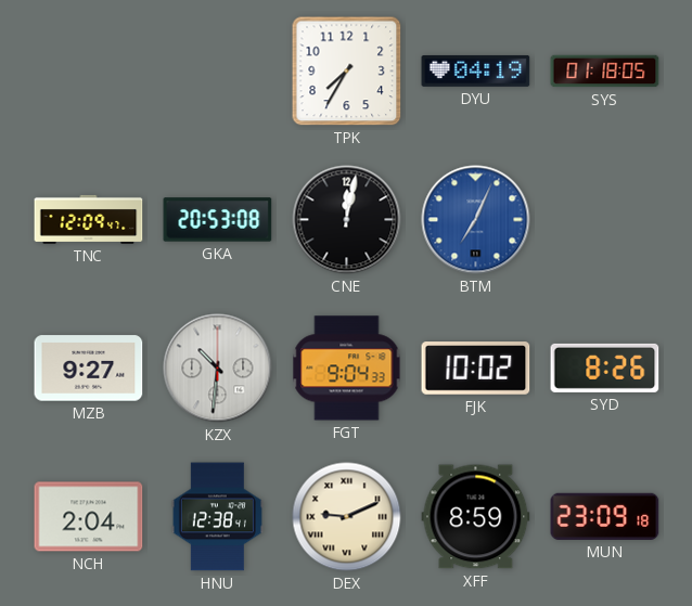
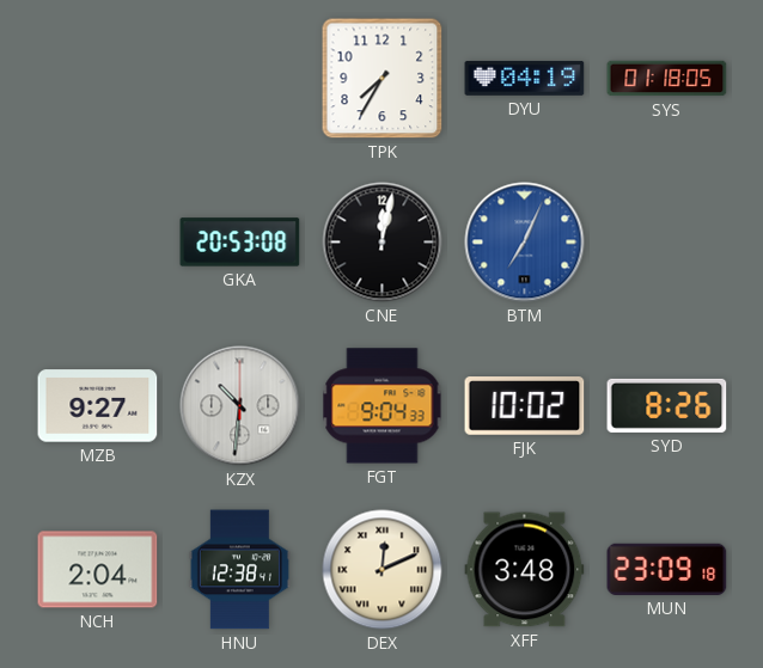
TNC: 12:09 -> none
DEX: 9:11 -> 12:11
XFF: 8:59 -> 3:48
